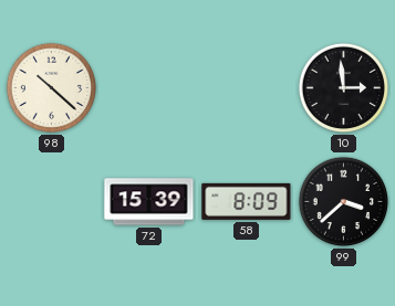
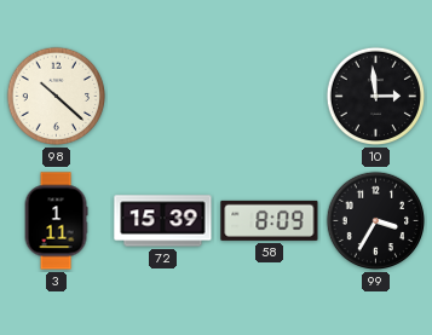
3: none -> 1:11
99: 3:38 -> 3:35
